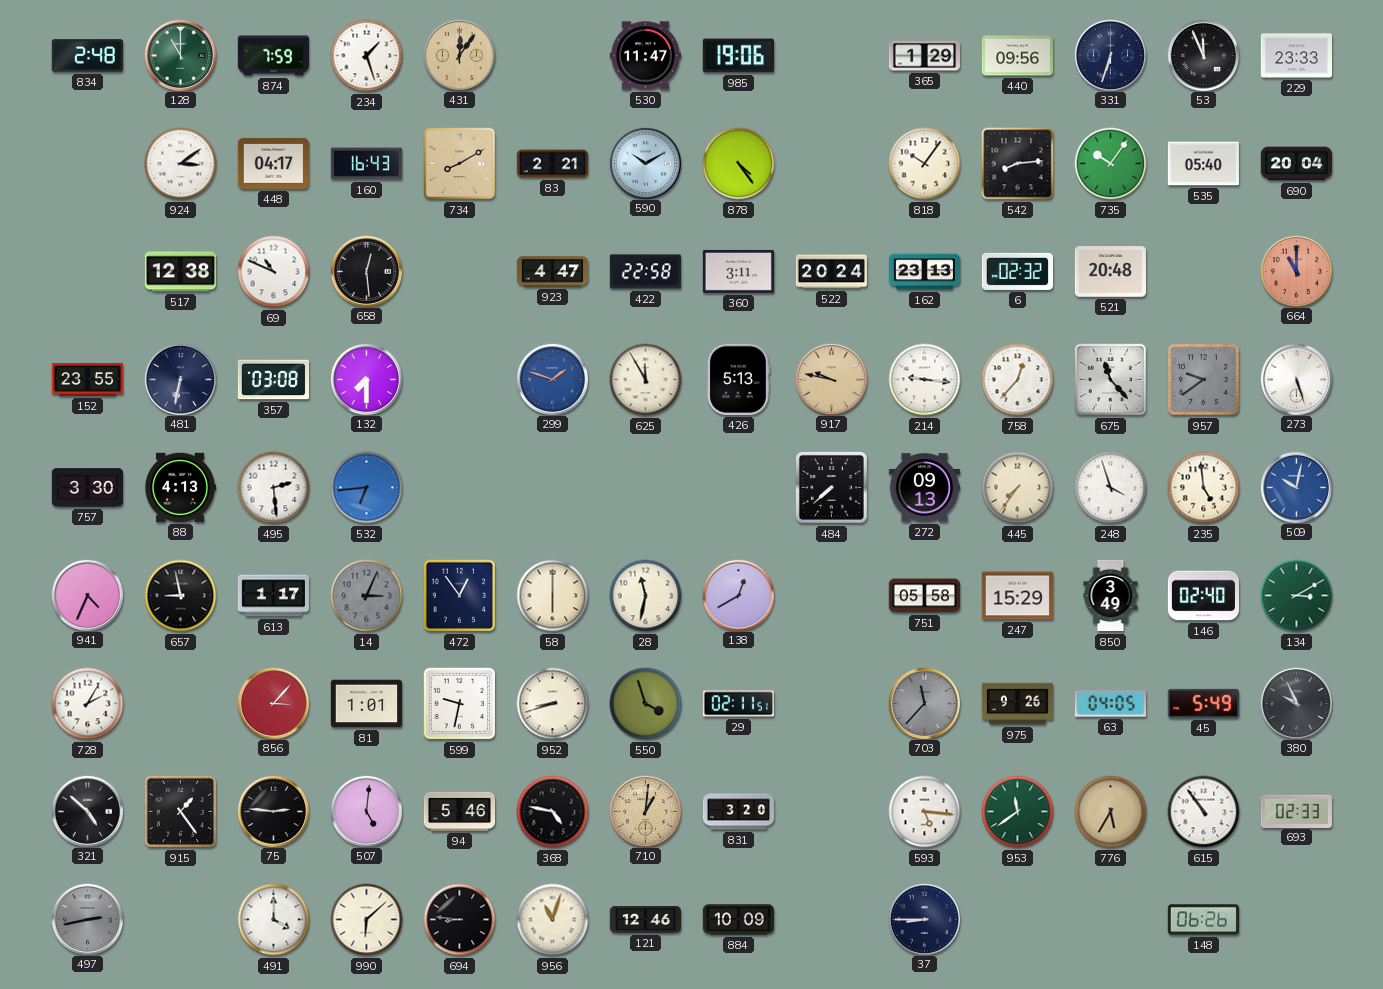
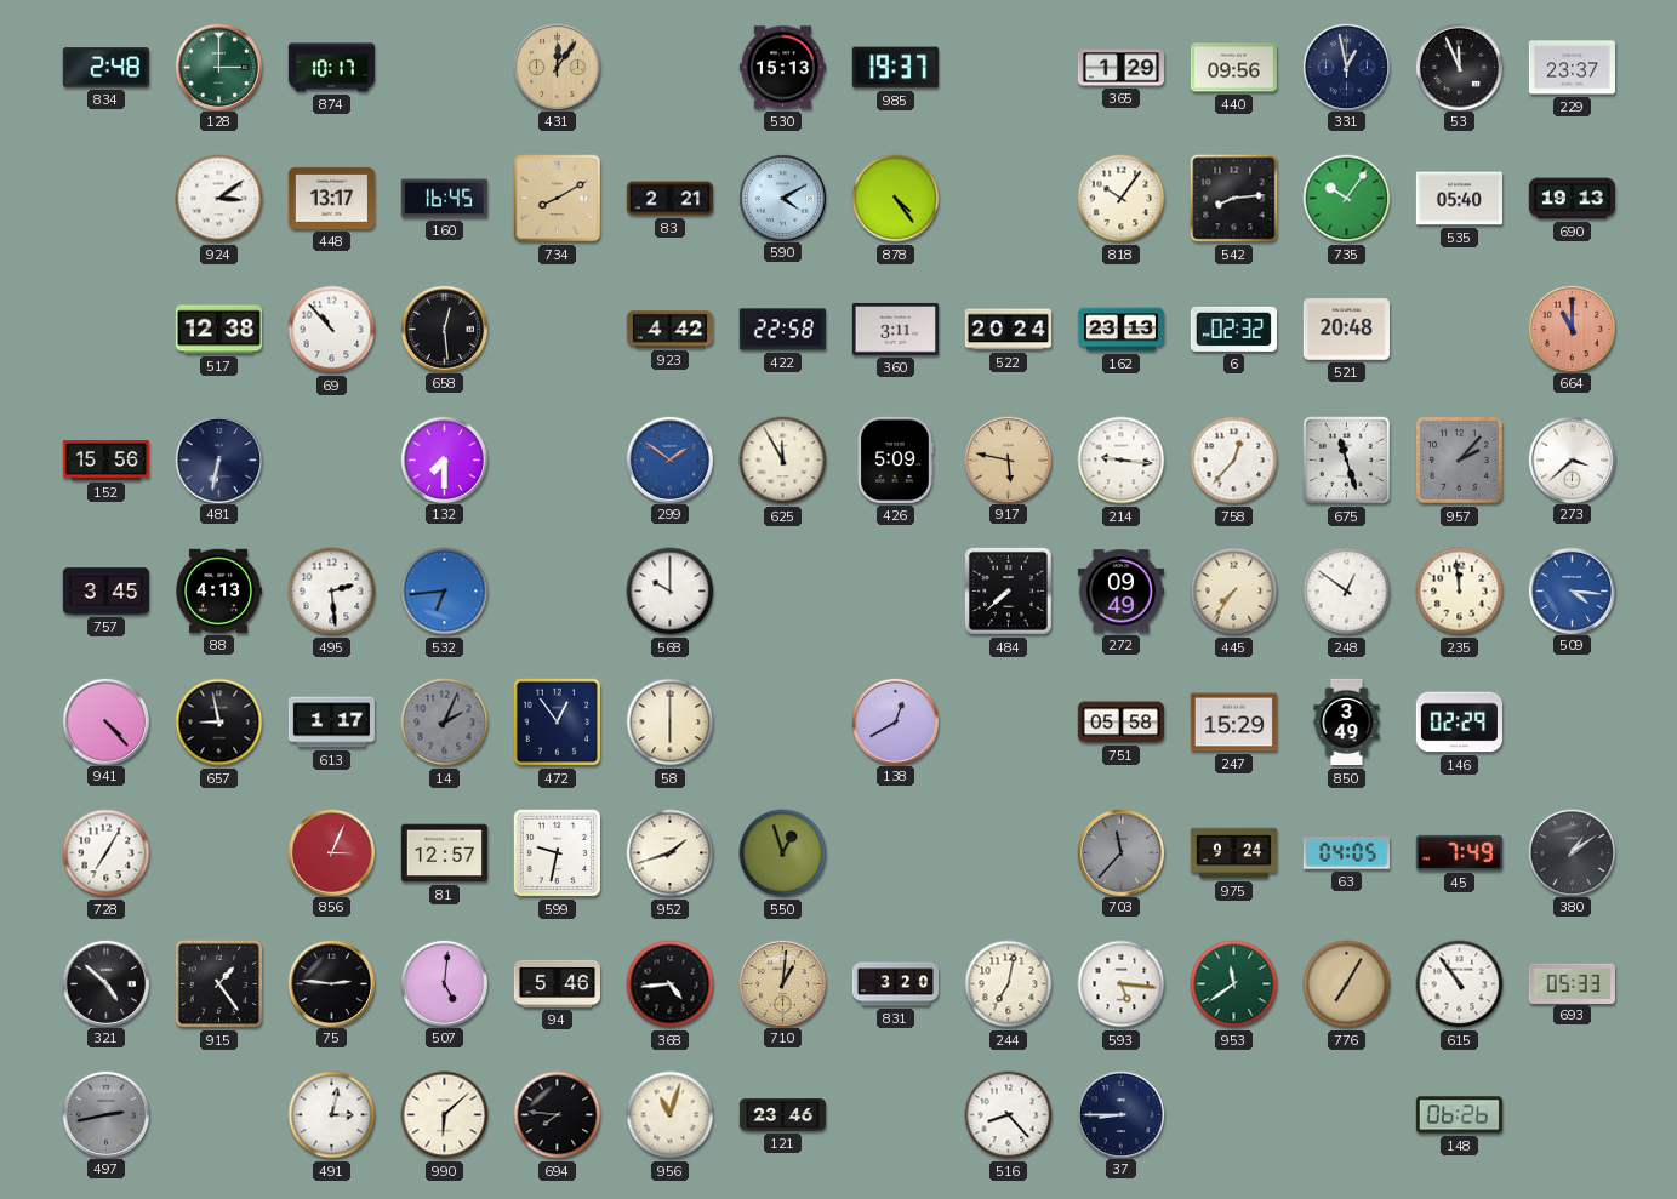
128: 11:00 -> 3:00
874: 7:59 -> 10:17
234: 1:27 -> none
530: 11:47 -> 15:13
985: 19:06 -> 19:37
331: 6:33 -> 12:58
229: 23:33 -> 23:37
448: 04:17 -> 13:17
160: 16:43 -> 16:45
590: 10:10 -> 4:10
690: 20:04 -> 19:13
69: 10:49 -> 10:53
923: 4:47 -> 4:42
152: 23:55 -> 15:56
357: 03:08 -> none
299: 1:48 -> 1:51
426: 5:13 -> 5:09
917: 9:47 -> 5:47
675: 11:23 -> 11:27
957: 9:39 -> 2:07
273: 5:27 -> 3:38
757: 3:30 -> 3:45
568: none -> 10:00
272: 09:13 -> 09:49
248: 3:57 -> 12:51
235: 4:59 -> 11:59
509: 10:02 -> 4:16
941: 4:34 -> 4:23
14: 3:04 -> 2:04
28: 11:32 -> none
146: 02:40 -> 02:29
134: 3:10 -> none
728: 2:05 -> 7:05
856: 3:07 -> 3:04
81: 1:01 -> 12:57
952: 8:42 -> 1:42
550: 3:57 -> 12:57
29: 02:11 -> none
975: 9:26 -> 9:24
45: 5:49 -> 7:49
380: 9:56 -> 1:09
368: 4:47 -> 4:44
244: none -> 7:02
776: 5:35 -> 7:05
693: 02:33 -> 05:33
491: 4:00 -> 3:02
694: 8:46 -> 7:46
121: 12:46 -> 23:46
884: 10:09 -> none
516: none -> 8:23
